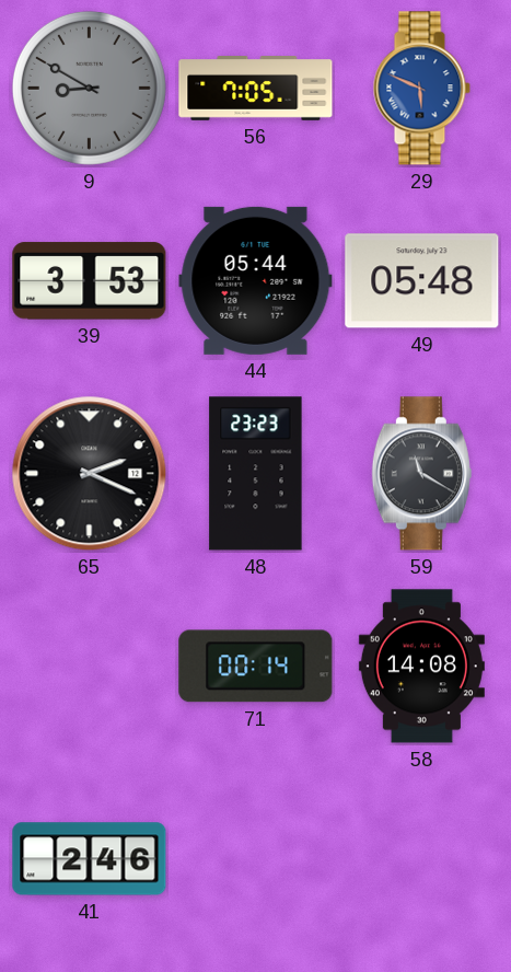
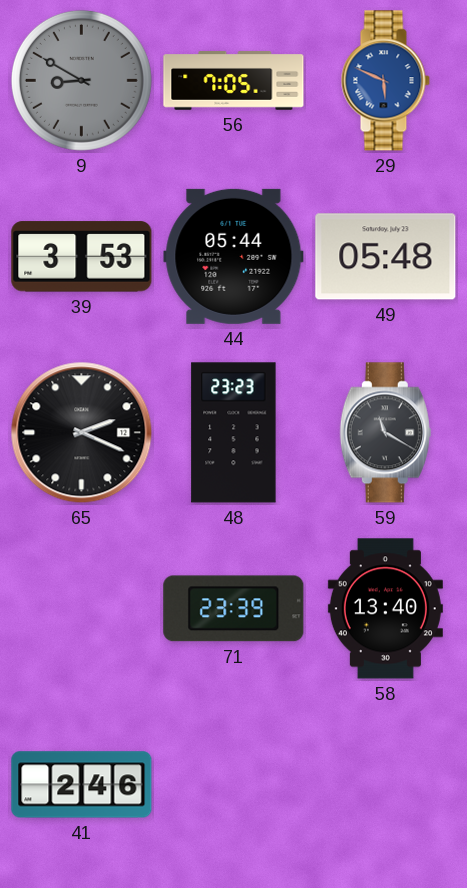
71: 00:14 -> 23:39
58: 14:08 -> 13:40
